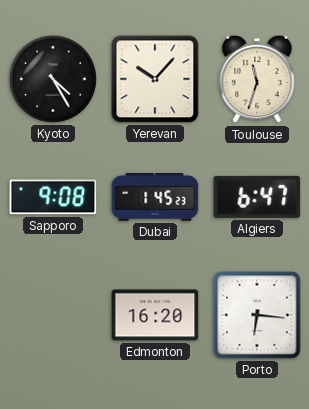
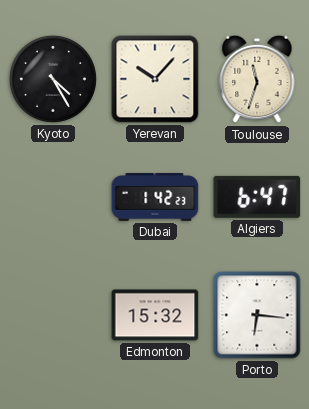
Sapporo: 9:08 -> none
Dubai: 1:45 -> 1:42
Edmonton: 16:20 -> 15:32
